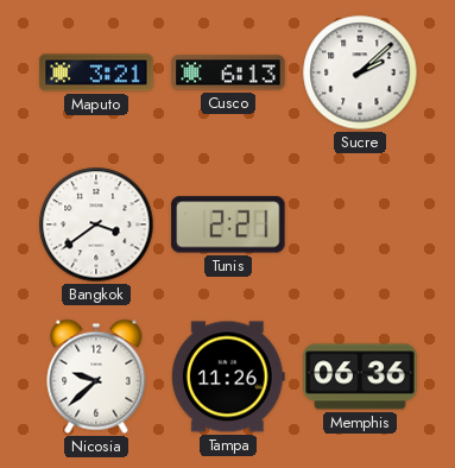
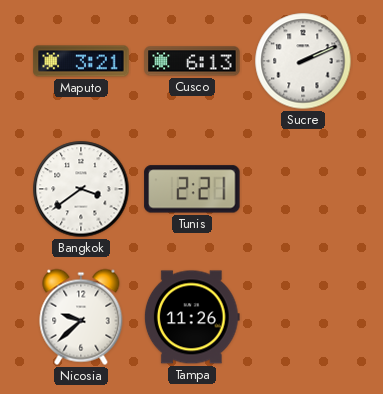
Sucre: 2:08 -> 2:11
Memphis: 06:36 -> none
